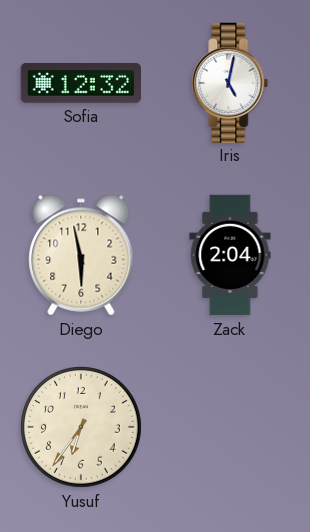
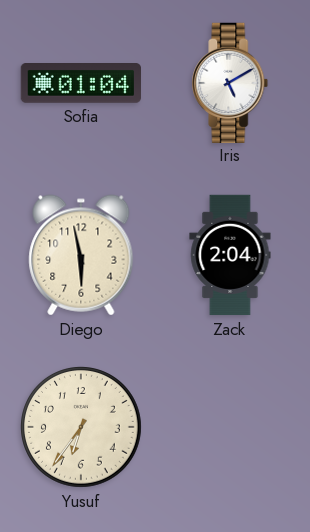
Sofia: 12:32 -> 01:04
Iris: 5:02 -> 5:10
